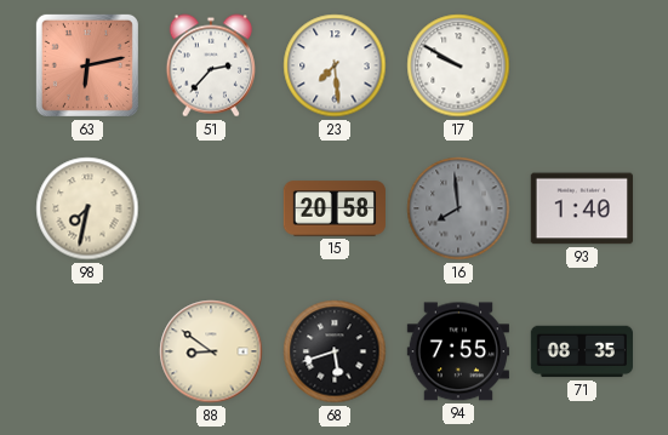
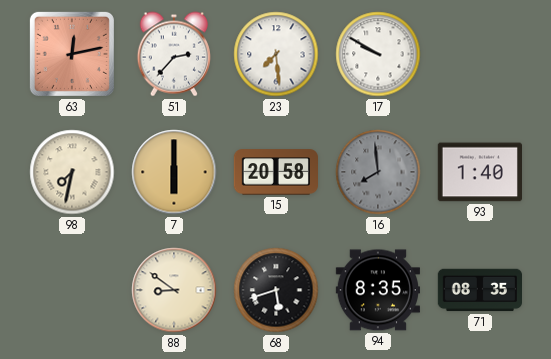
63: 6:13 -> 12:13
7: none -> 6:00
94: 7:55 -> 8:35
